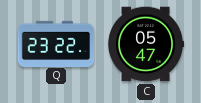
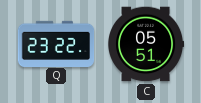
C: 05:47 -> 05:51
